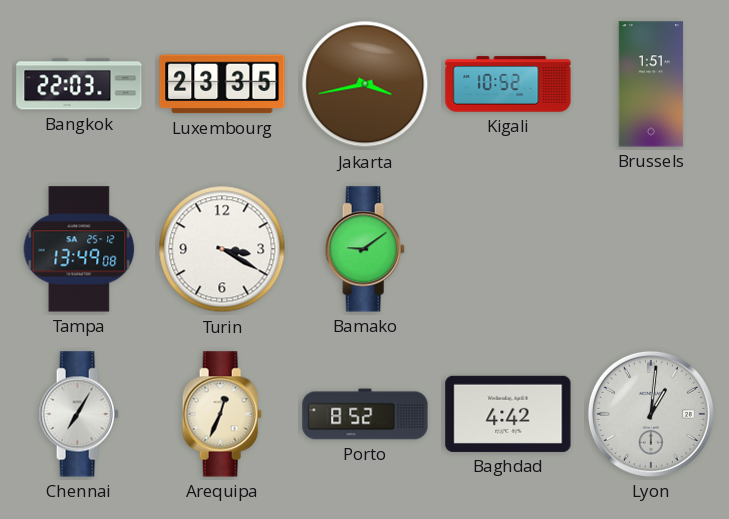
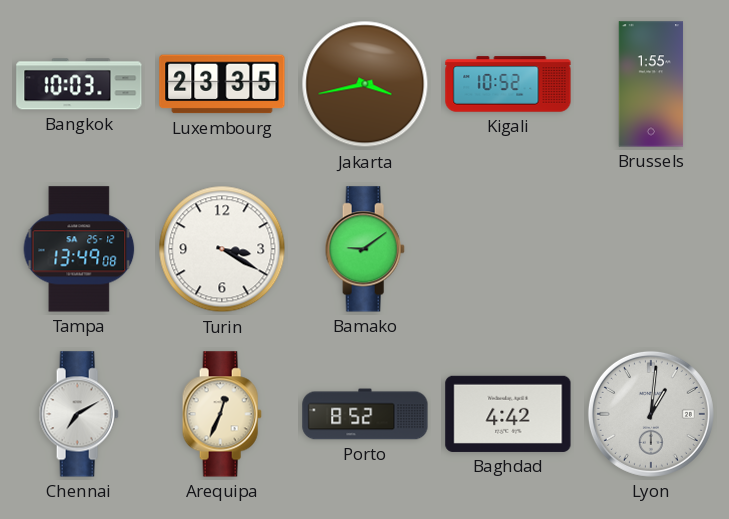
Bangkok: 22:03 -> 10:03
Brussels: 1:51 -> 1:55
Chennai: 7:05 -> 7:10
